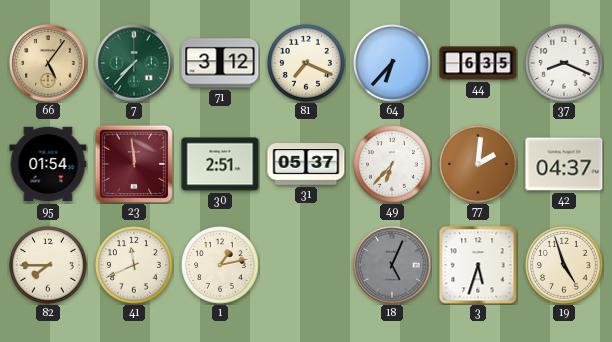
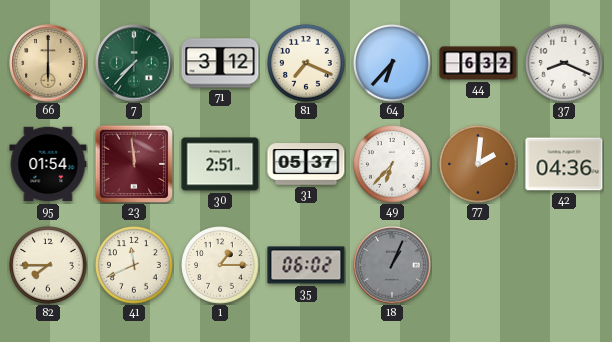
66: 5:06 -> 6:00
44: 6:35 -> 6:32
42: 04:37 -> 04:36
1: 1:13 -> 1:15
35: none -> 06:02
18: 5:04 -> 1:04
3: 5:33 -> none
19: 4:57 -> none
